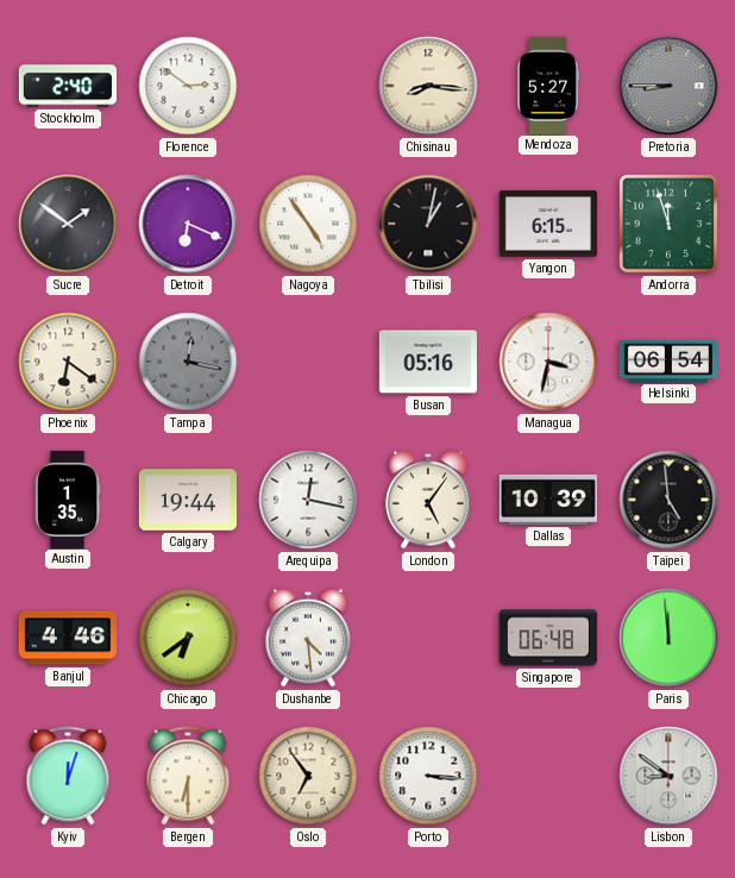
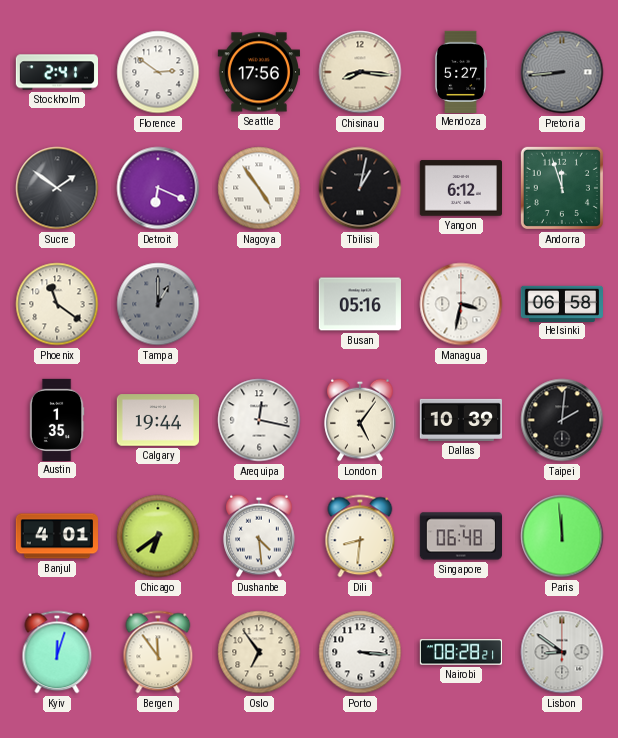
Stockholm: 2:40 -> 2:41
Seattle: none -> 17:56
Pretoria: 8:45 -> 8:44
Yangon: 6:15 -> 6:12
Phoenix: 6:21 -> 11:21
Tampa: 12:17 -> 1:00
Helsinki: 06:54 -> 06:58
Taipei: 4:59 -> 2:01
Banjul: 4:46 -> 4:01
Dili: none -> 8:31
Bergen: 6:30 -> 11:54
Nairobi: none -> 08:28
